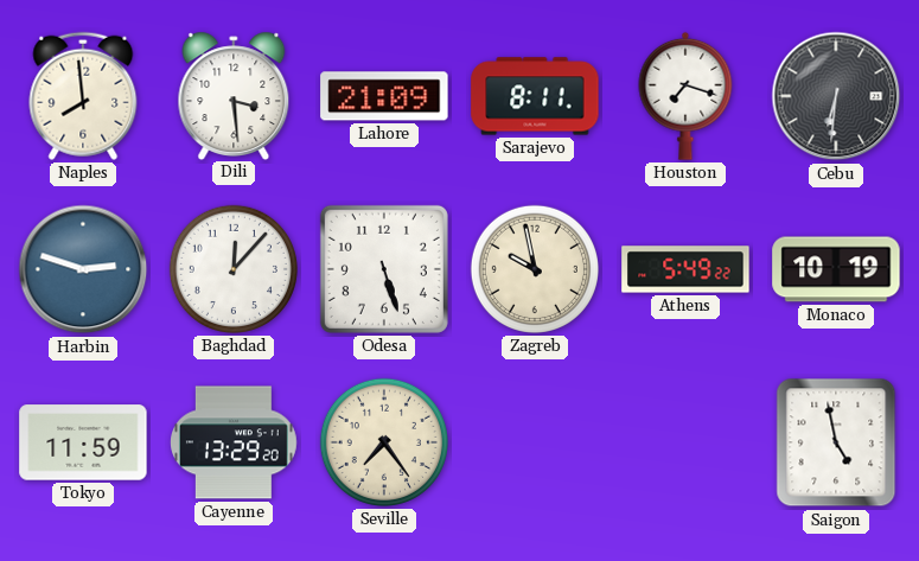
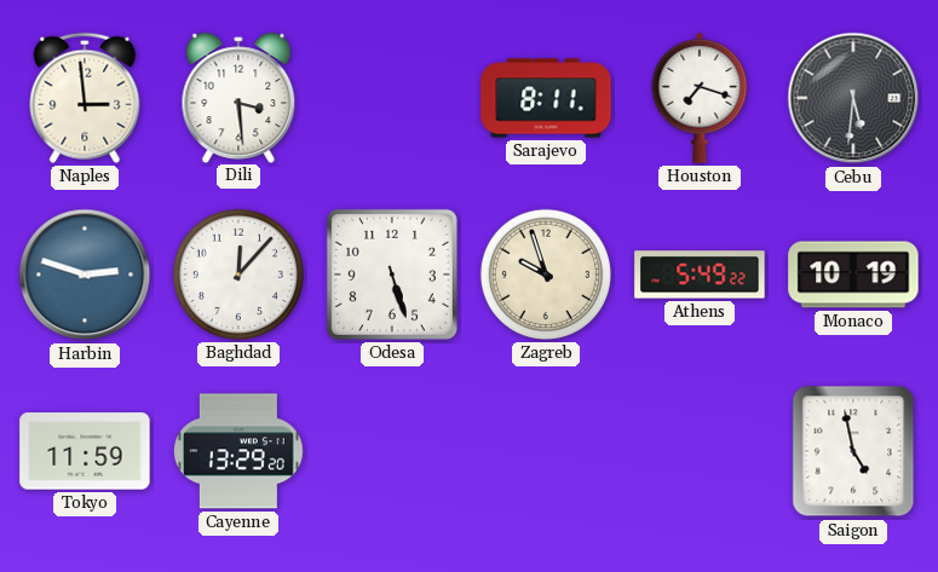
Naples: 7:59 -> 2:59
Lahore: 21:09 -> none
Cebu: 6:31 -> 5:31
Zagreb: 9:58 -> 9:57
Seville: 7:24 -> none
